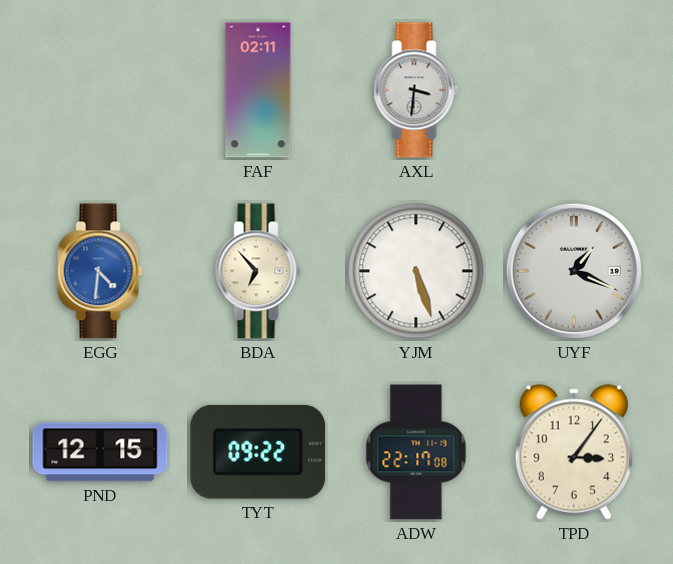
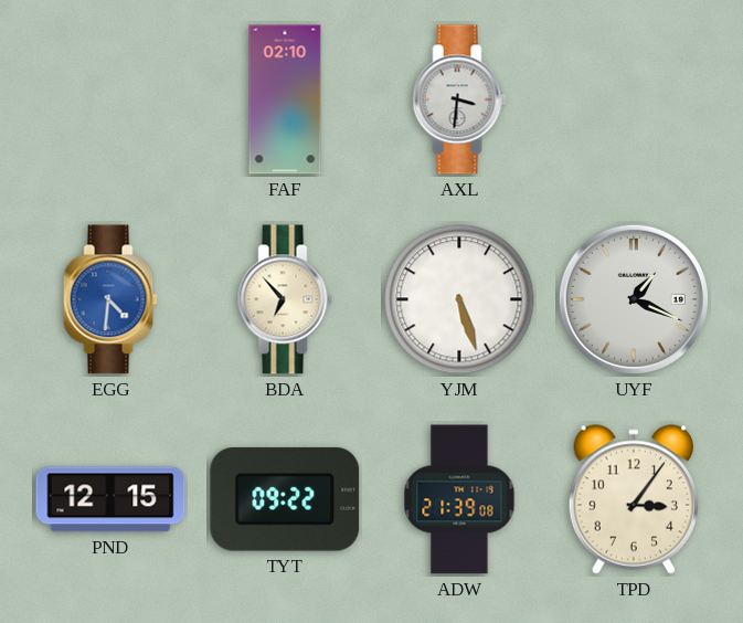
FAF: 02:11 -> 02:10
ADW: 22:17 -> 21:39
